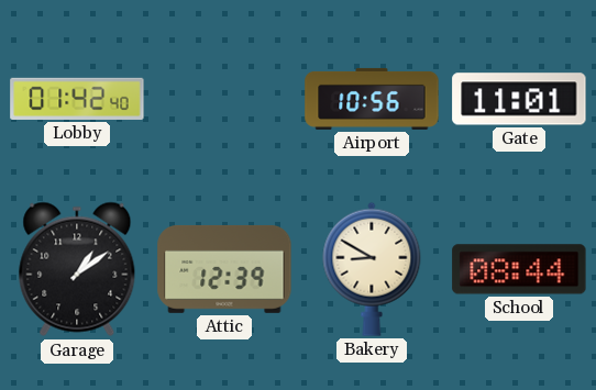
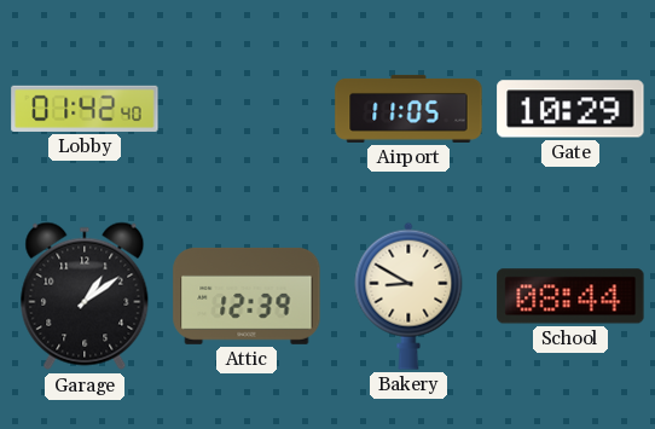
Airport: 10:56 -> 11:05
Gate: 11:01 -> 10:29
